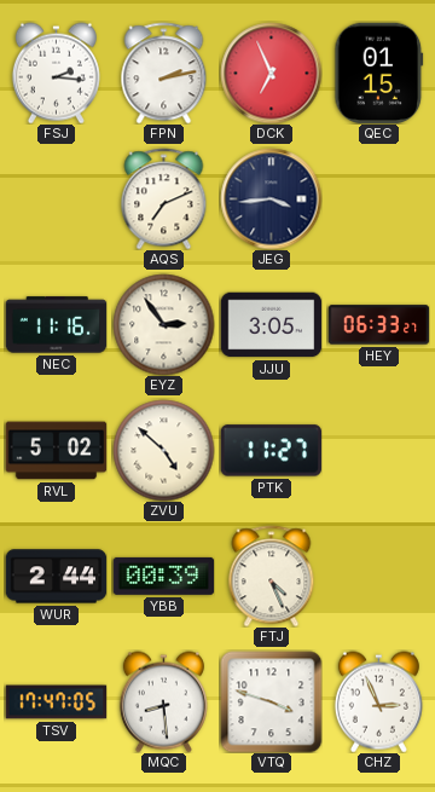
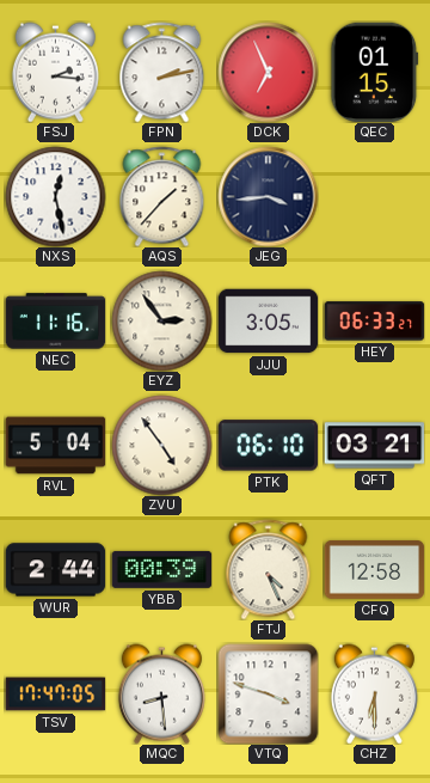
NXS: none -> 12:28
AQS: 7:11 -> 1:37
RVL: 5:02 -> 5:04
ZVU: 4:52 -> 4:54
PTK: 11:27 -> 06:10
QFT: none -> 03:21
CFQ: none -> 12:58
CHZ: 2:56 -> 6:30
